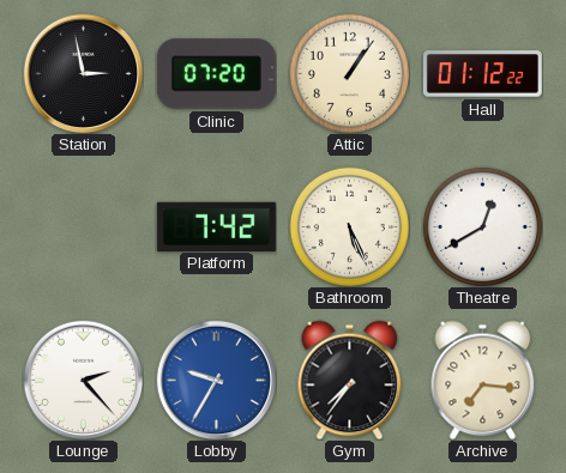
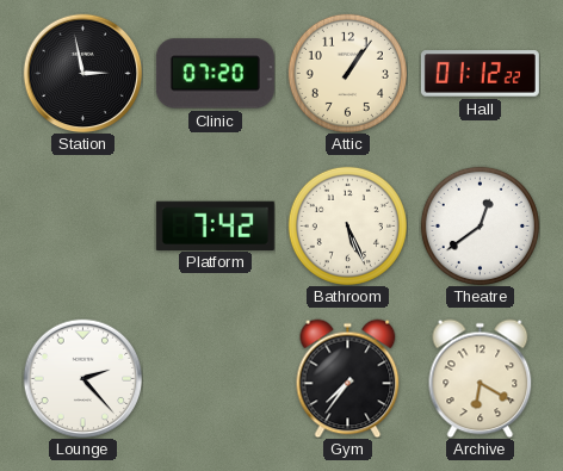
Theatre: 12:40 -> 12:39
Lobby: 9:35 -> none
Archive: 7:16 -> 6:20
